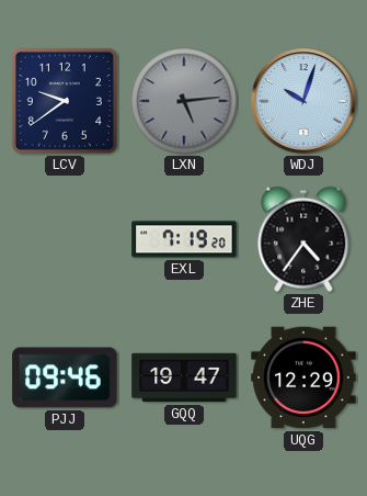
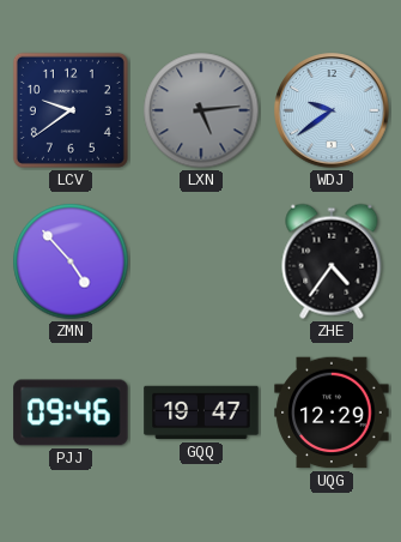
WDJ: 10:03 -> 9:39
ZMN: none -> 4:53
EXL: 7:19 -> none
